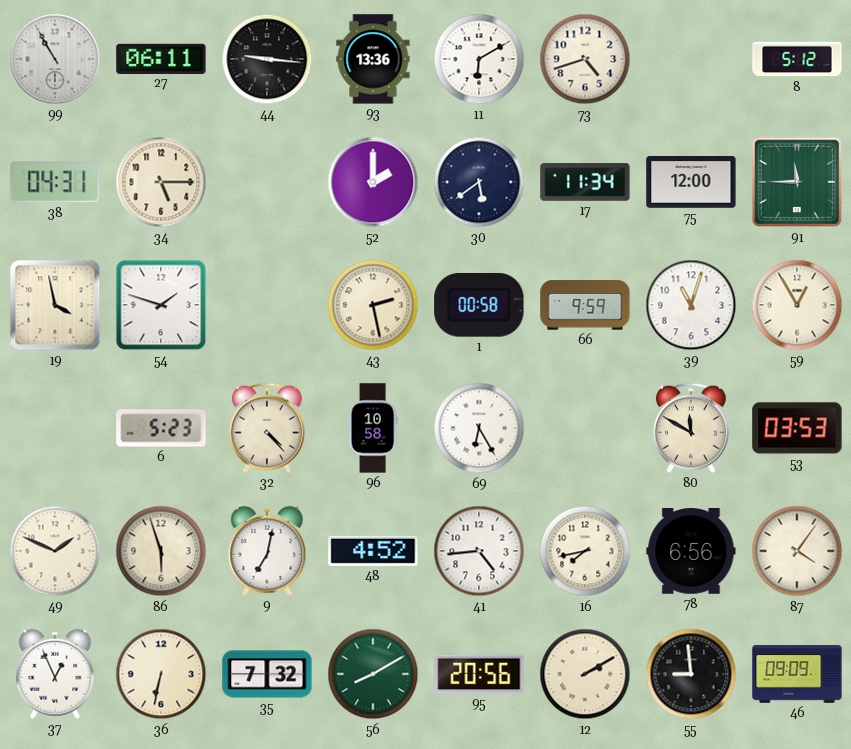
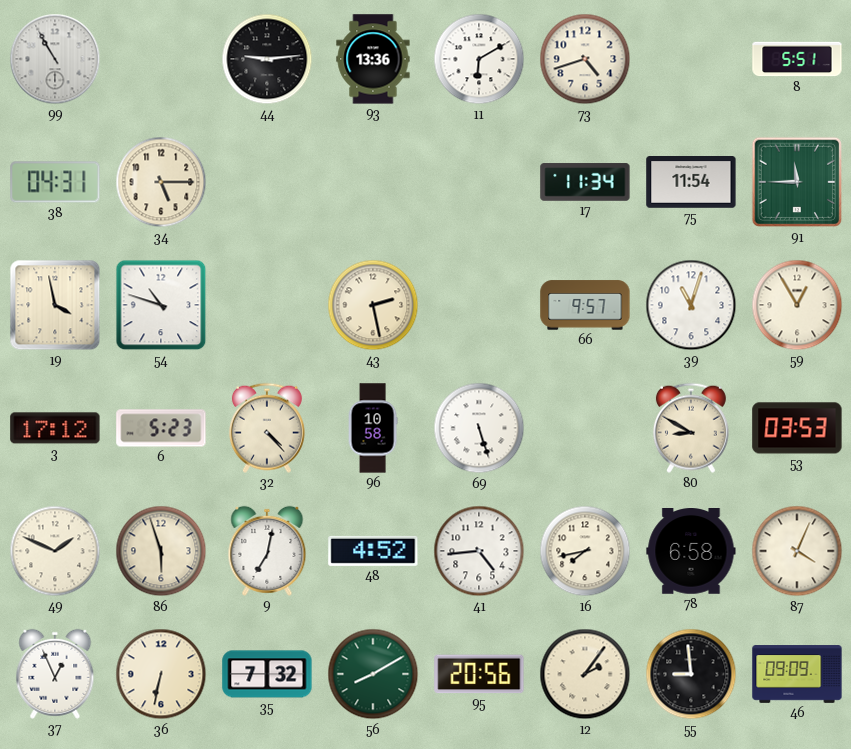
27: 06:11 -> none
44: 9:16 -> 9:14
8: 5:12 -> 5:51
52: 2:00 -> none
30: 5:39 -> none
75: 12:00 -> 11:54
54: 1:48 -> 10:48
1: 00:58 -> none
66: 9:59 -> 9:57
3: none -> 17:12
69: 6:25 -> 5:27
80: 11:50 -> 8:50
78: 6:56 -> 6:58
87: 4:06 -> 4:04
12: 2:10 -> 2:06
